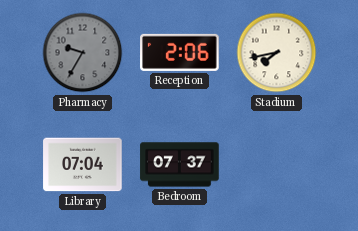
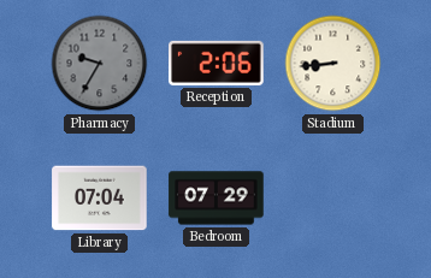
Stadium: 7:43 -> 8:44
Bedroom: 07:37 -> 07:29
